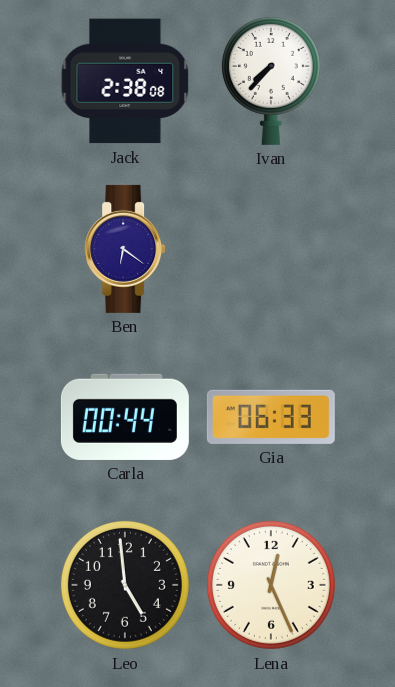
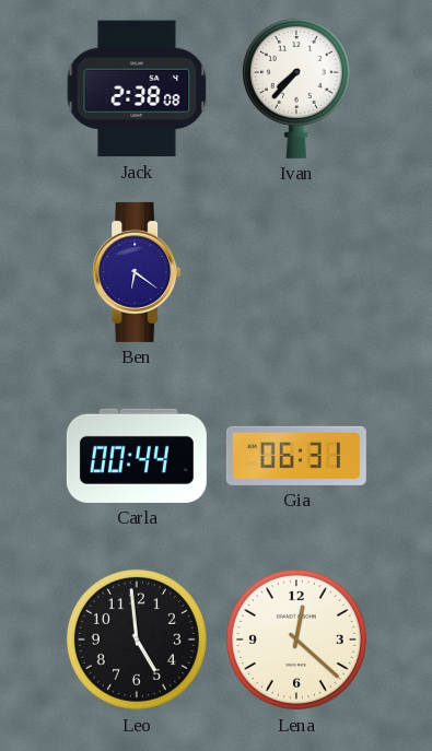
Gia: 06:33 -> 06:31
Lena: 12:26 -> 12:22
